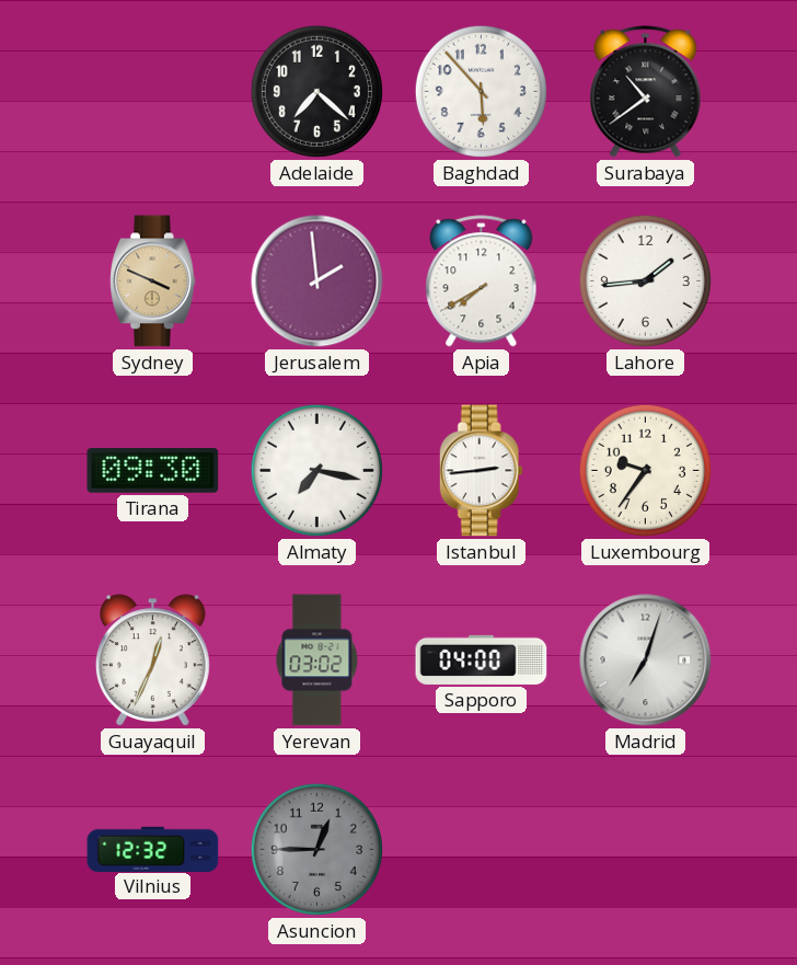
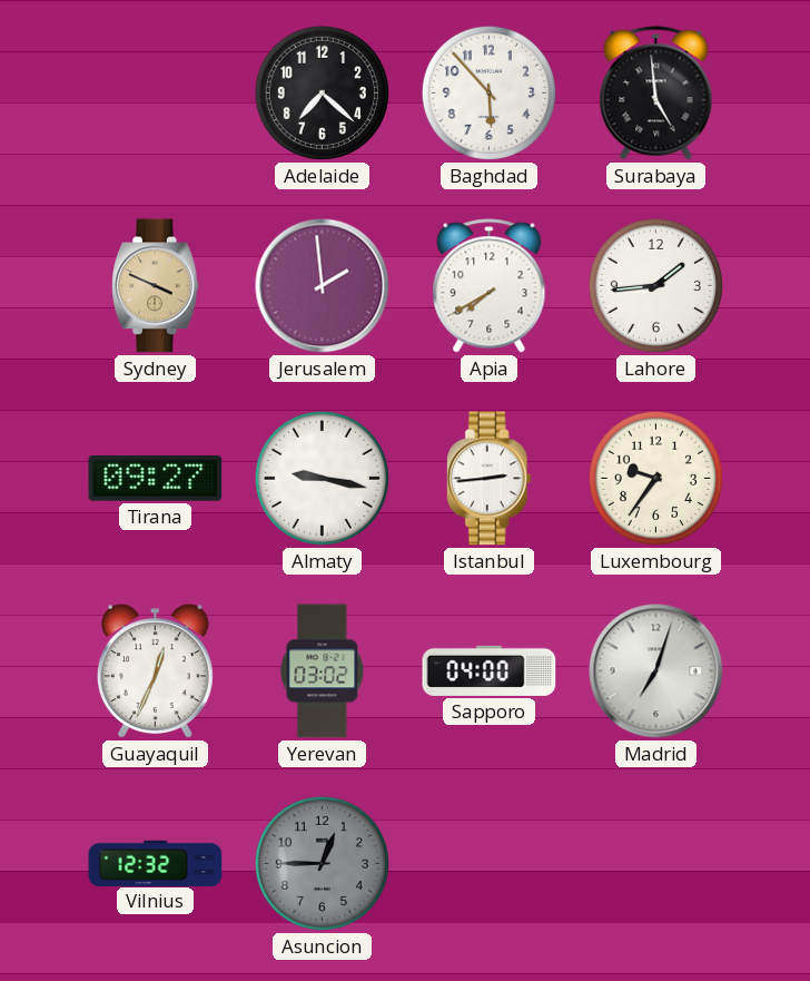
Surabaya: 10:39 -> 4:59
Tirana: 09:30 -> 09:27
Almaty: 7:17 -> 9:17
